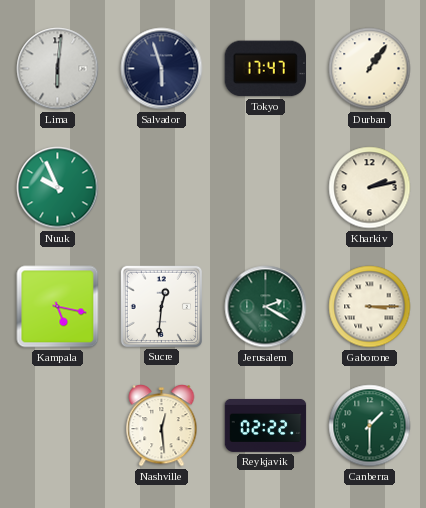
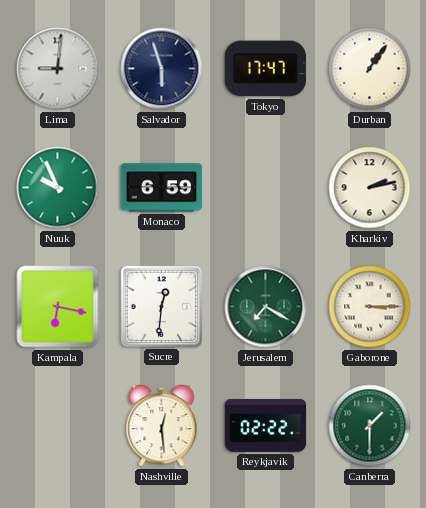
Lima: 6:01 -> 9:01
Monaco: none -> 6:59
Kampala: 5:17 -> 6:17
Jerusalem: 2:20 -> 7:20
